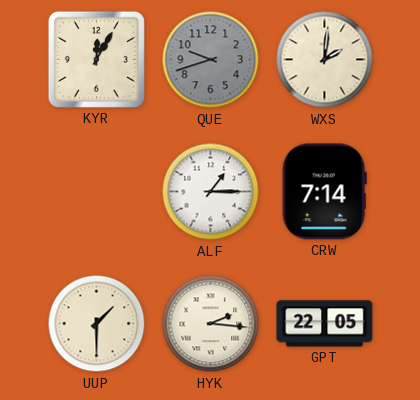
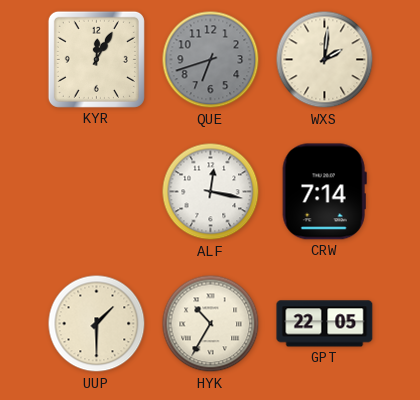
QUE: 9:42 -> 6:42
ALF: 1:15 -> 12:17
HYK: 2:16 -> 10:35
